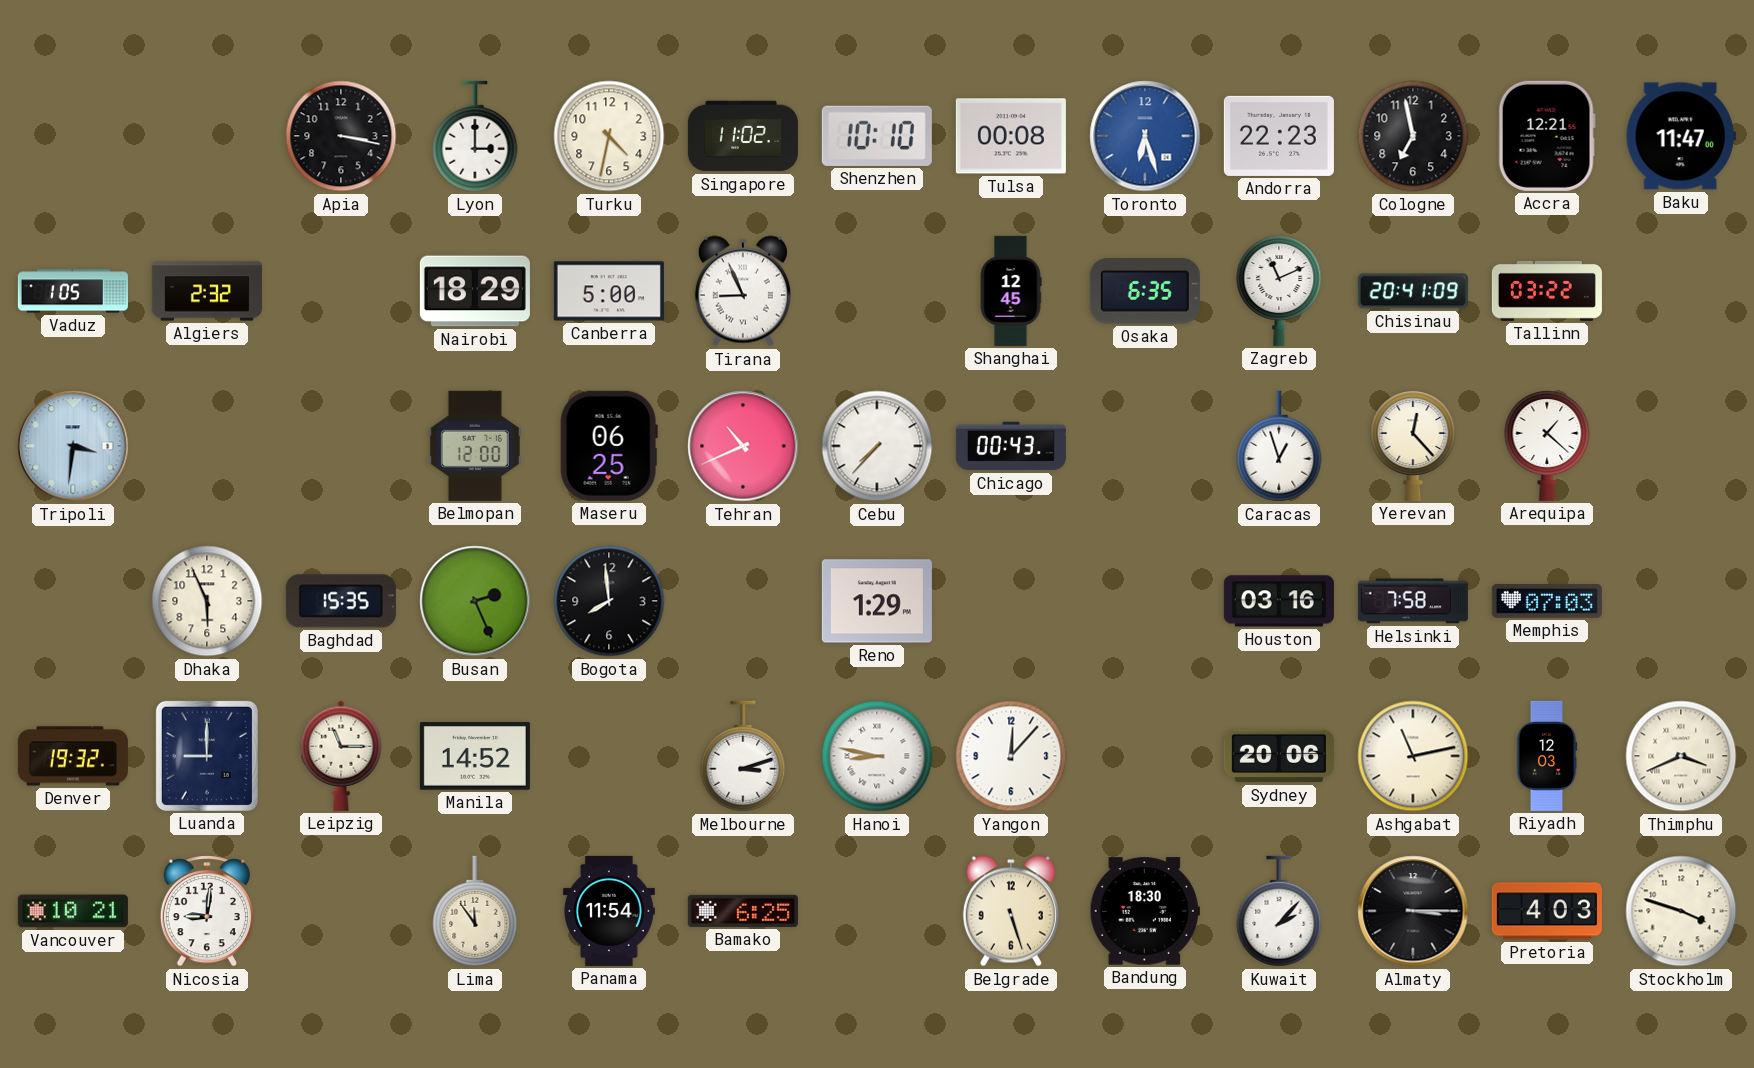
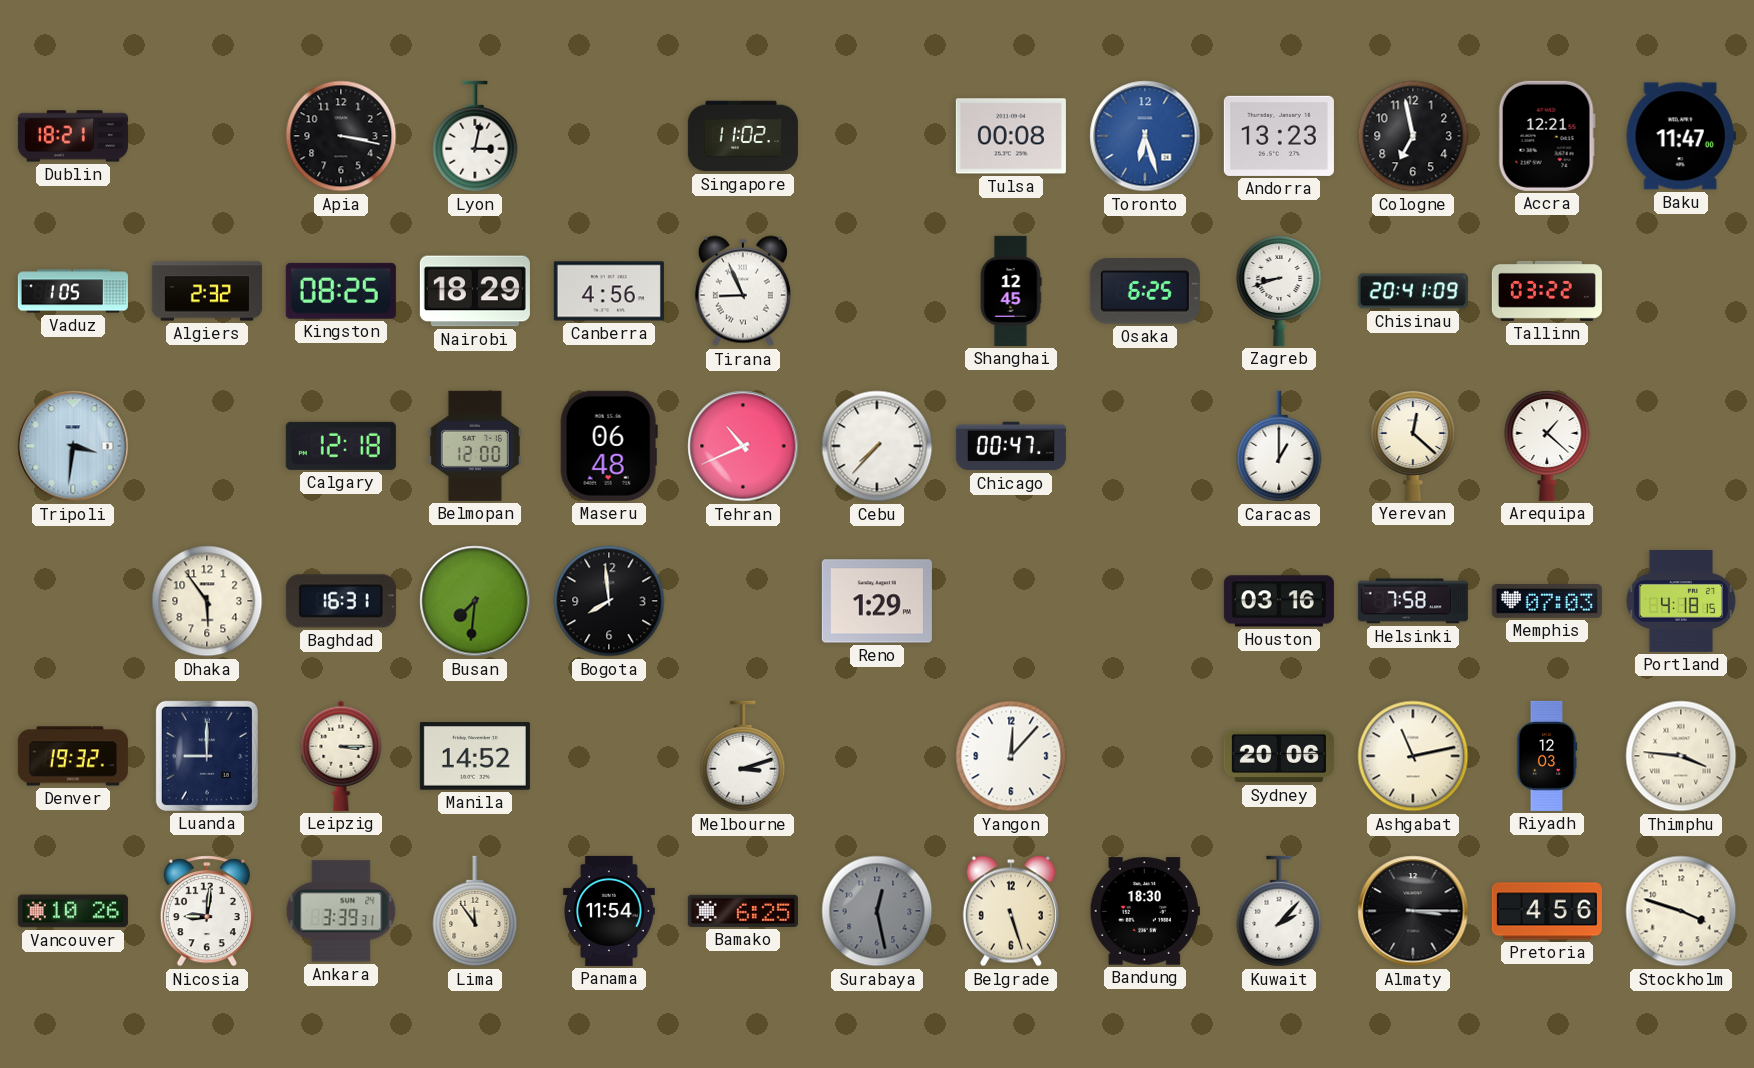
Dublin: none -> 18:21
Lyon: 3:00 -> 3:02
Turku: 4:32 -> none
Shenzhen: 10:10 -> none
Andorra: 22:23 -> 13:23
Kingston: none -> 08:25
Canberra: 5:00 -> 4:56
Osaka: 6:35 -> 6:25
Zagreb: 11:11 -> 8:42
Calgary: none -> 12:18
Maseru: 06:25 -> 06:48
Chicago: 00:43 -> 00:47
Caracas: 12:57 -> 1:00
Yerevan: 12:23 -> 12:22
Dhaka: 5:56 -> 5:54
Baghdad: 15:35 -> 16:31
Busan: 2:26 -> 7:31
Portland: none -> 4:18
Leipzig: 11:15 -> 3:15
Hanoi: 8:47 -> none
Thimphu: 3:41 -> 3:46
Vancouver: 10:21 -> 10:26
Ankara: none -> 3:39
Surabaya: none -> 12:28
Pretoria: 4:03 -> 4:56
